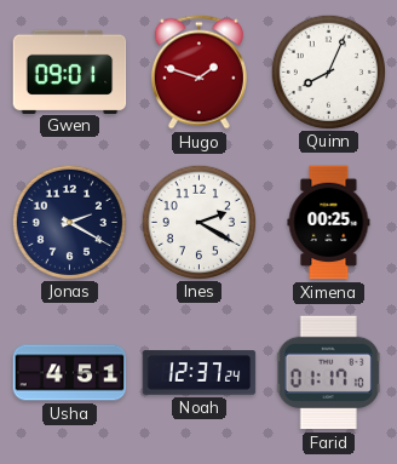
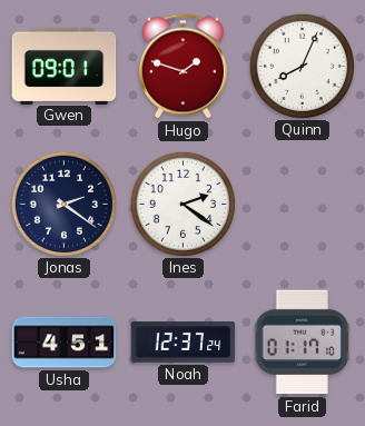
Jonas: 2:20 -> 2:21
Ines: 2:20 -> 2:21
Ximena: 00:25 -> none
